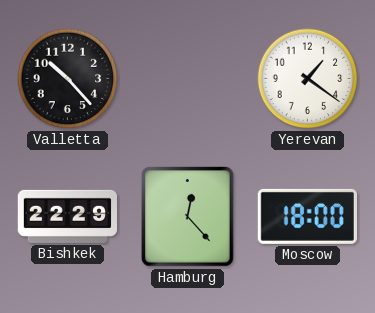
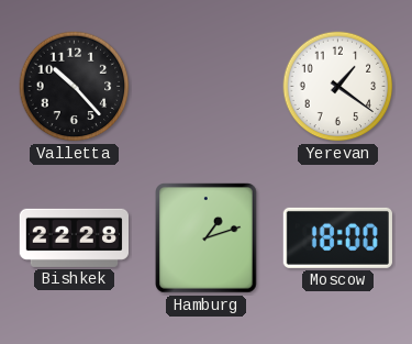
Bishkek: 22:29 -> 22:28
Hamburg: 12:23 -> 1:12
